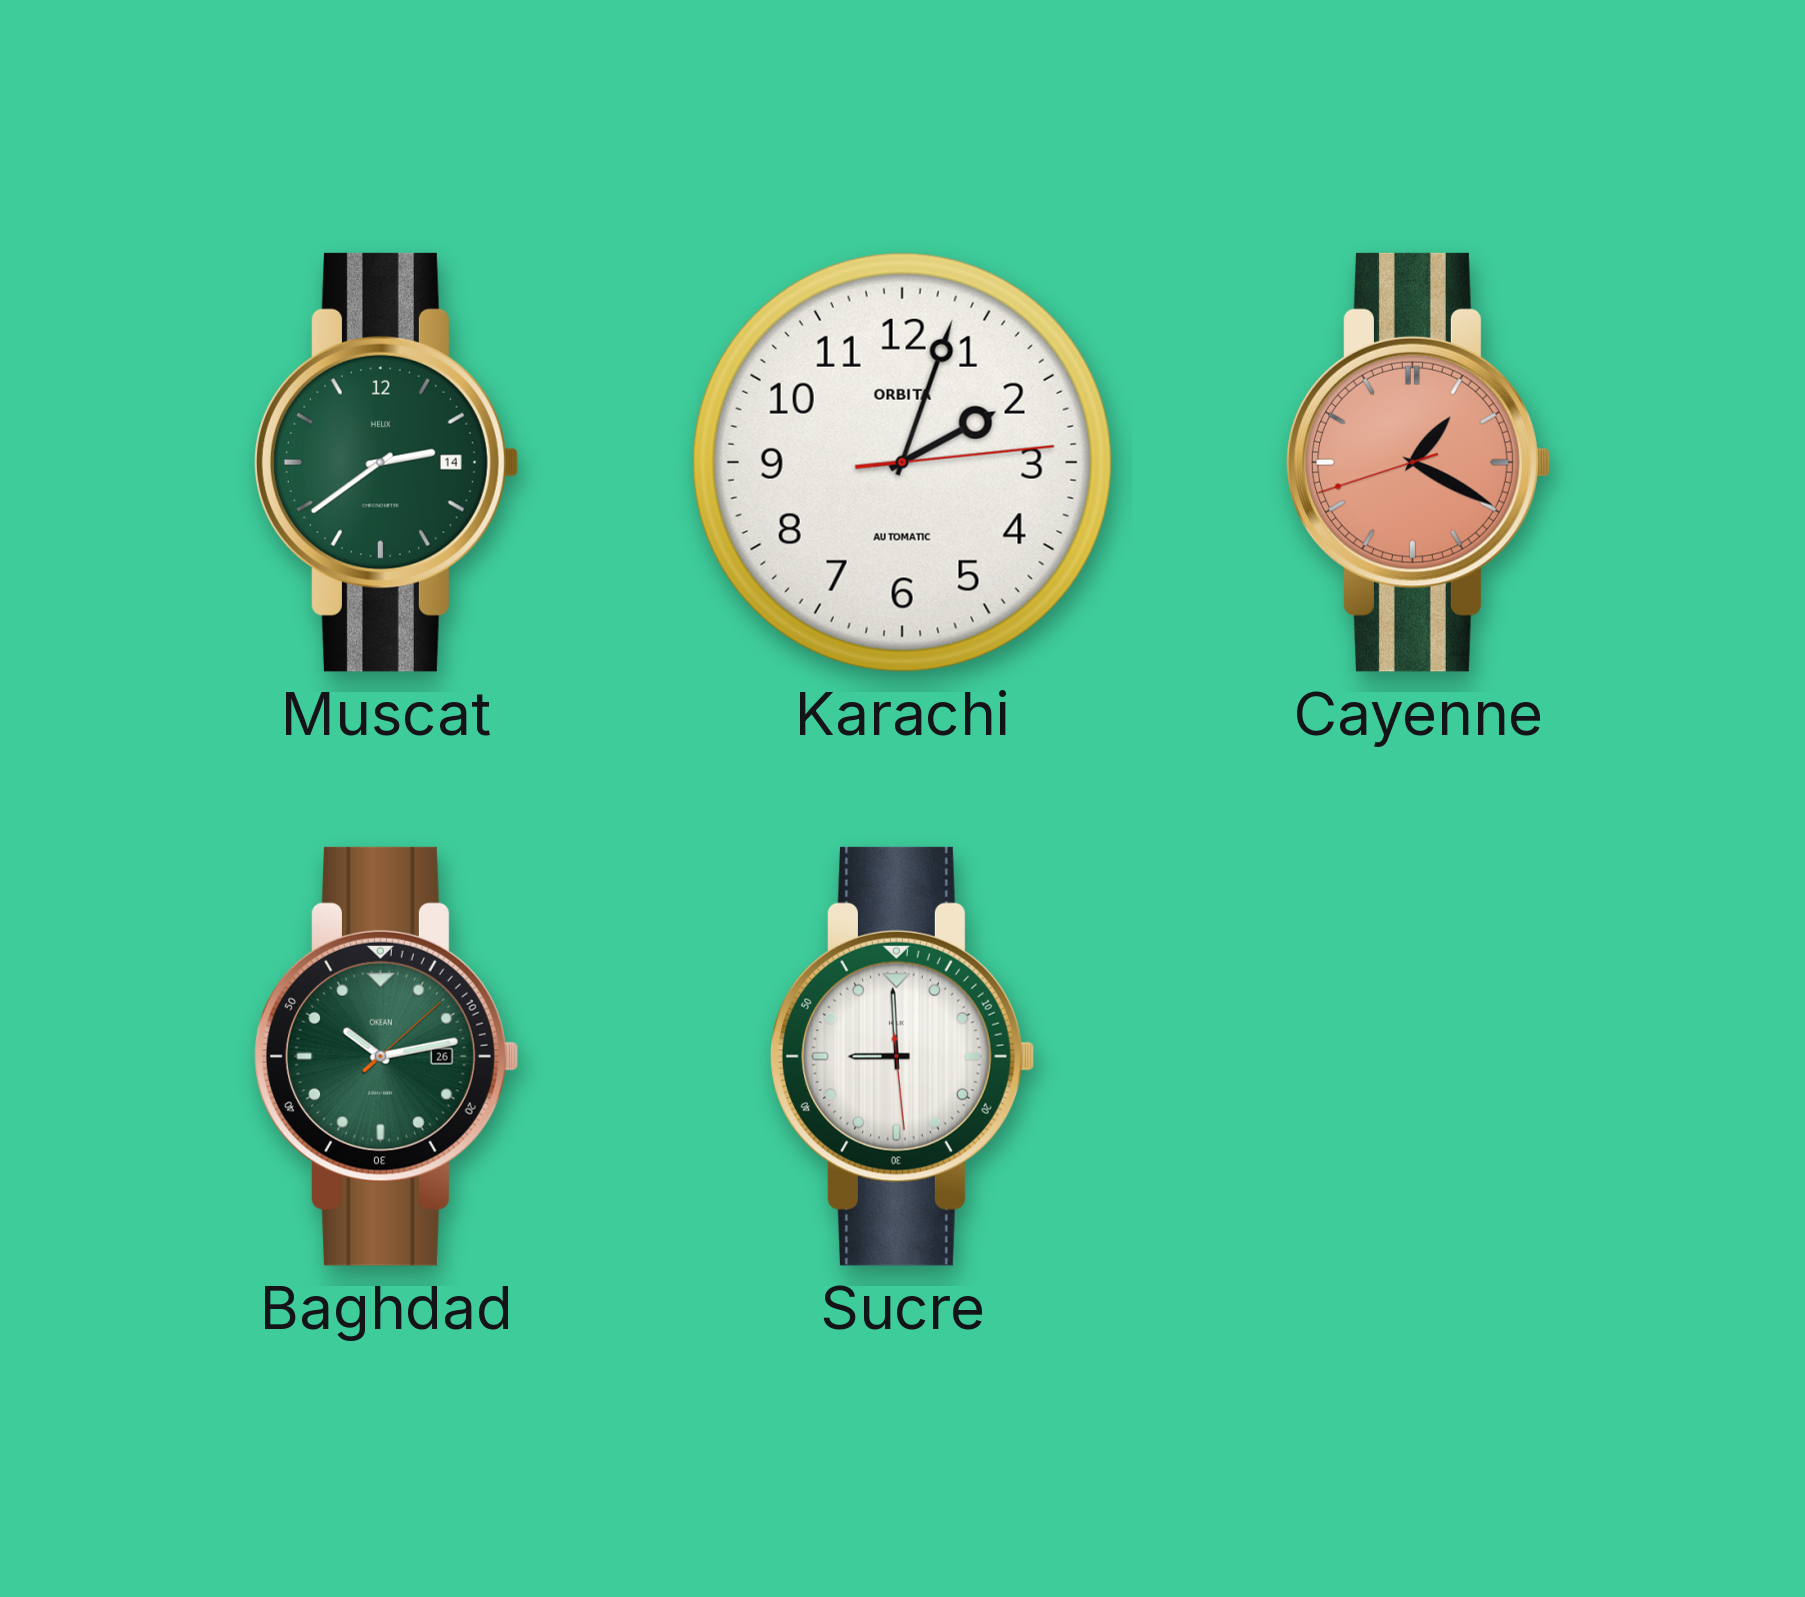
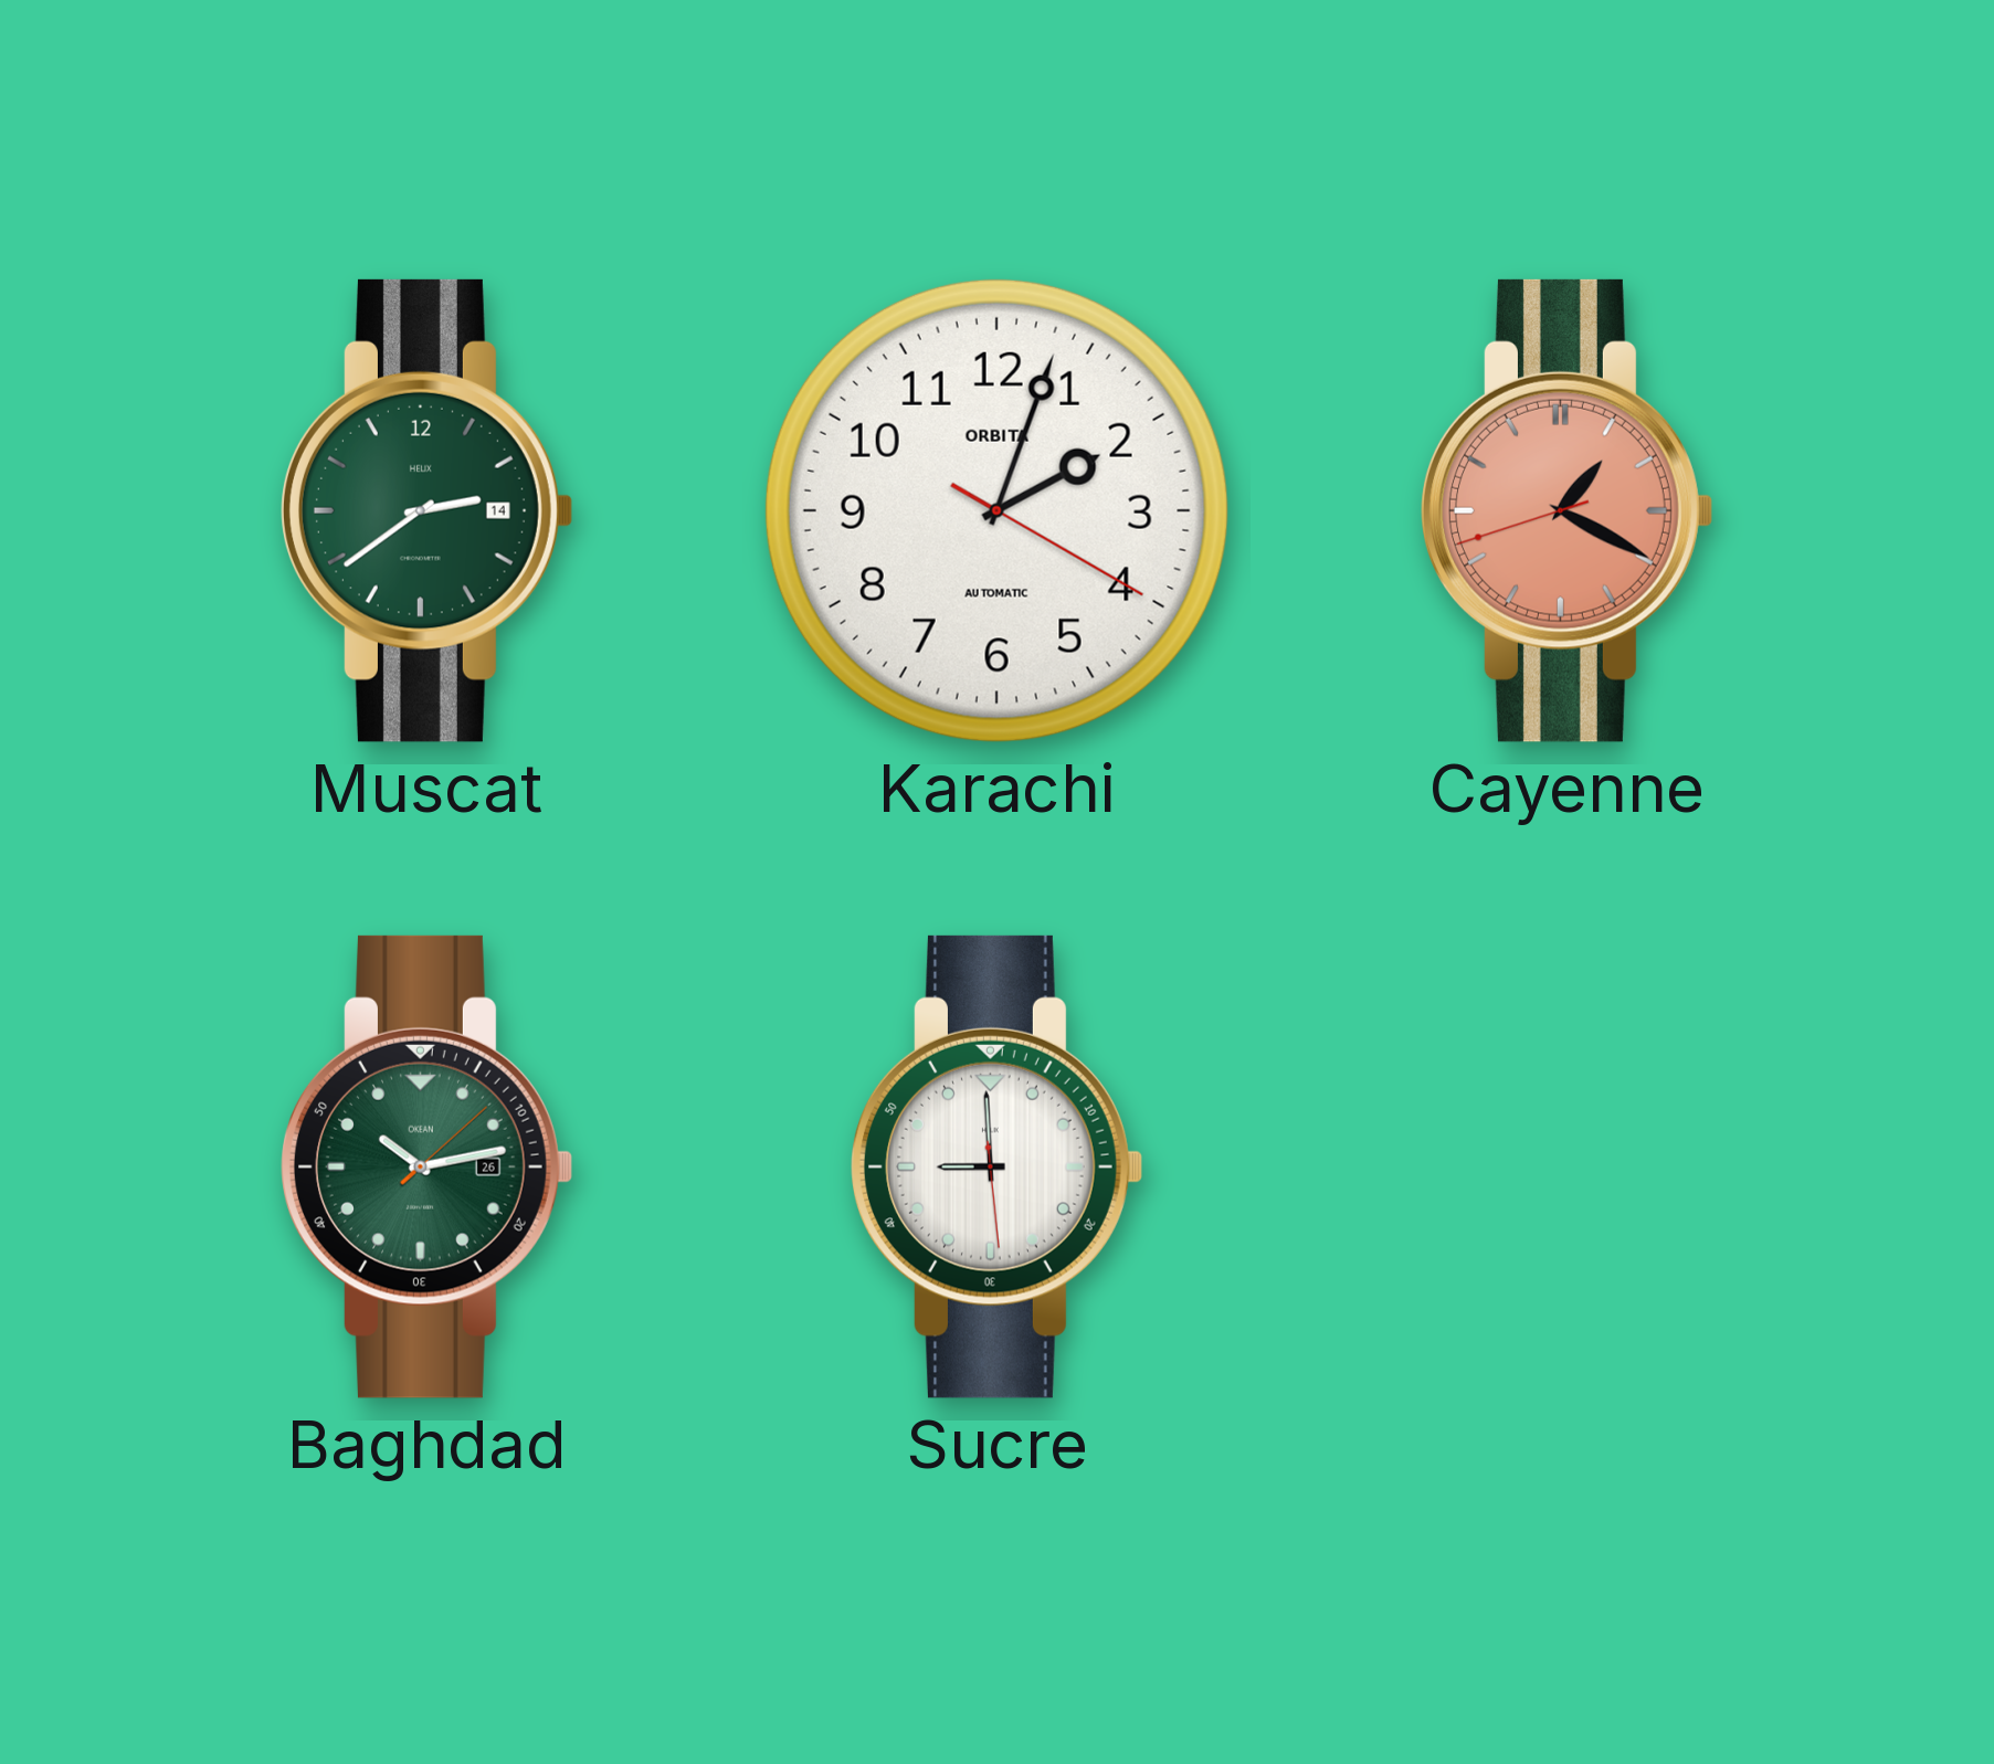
Karachi: 2:03:14 -> 2:03:20
